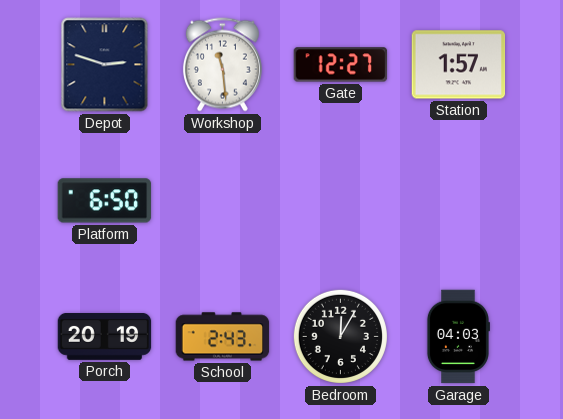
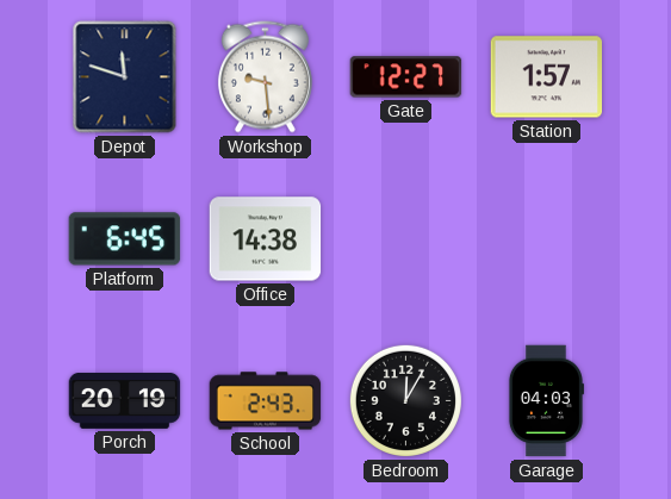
Depot: 2:48 -> 11:48
Workshop: 11:29 -> 9:29
Platform: 6:50 -> 6:45
Office: none -> 14:38
